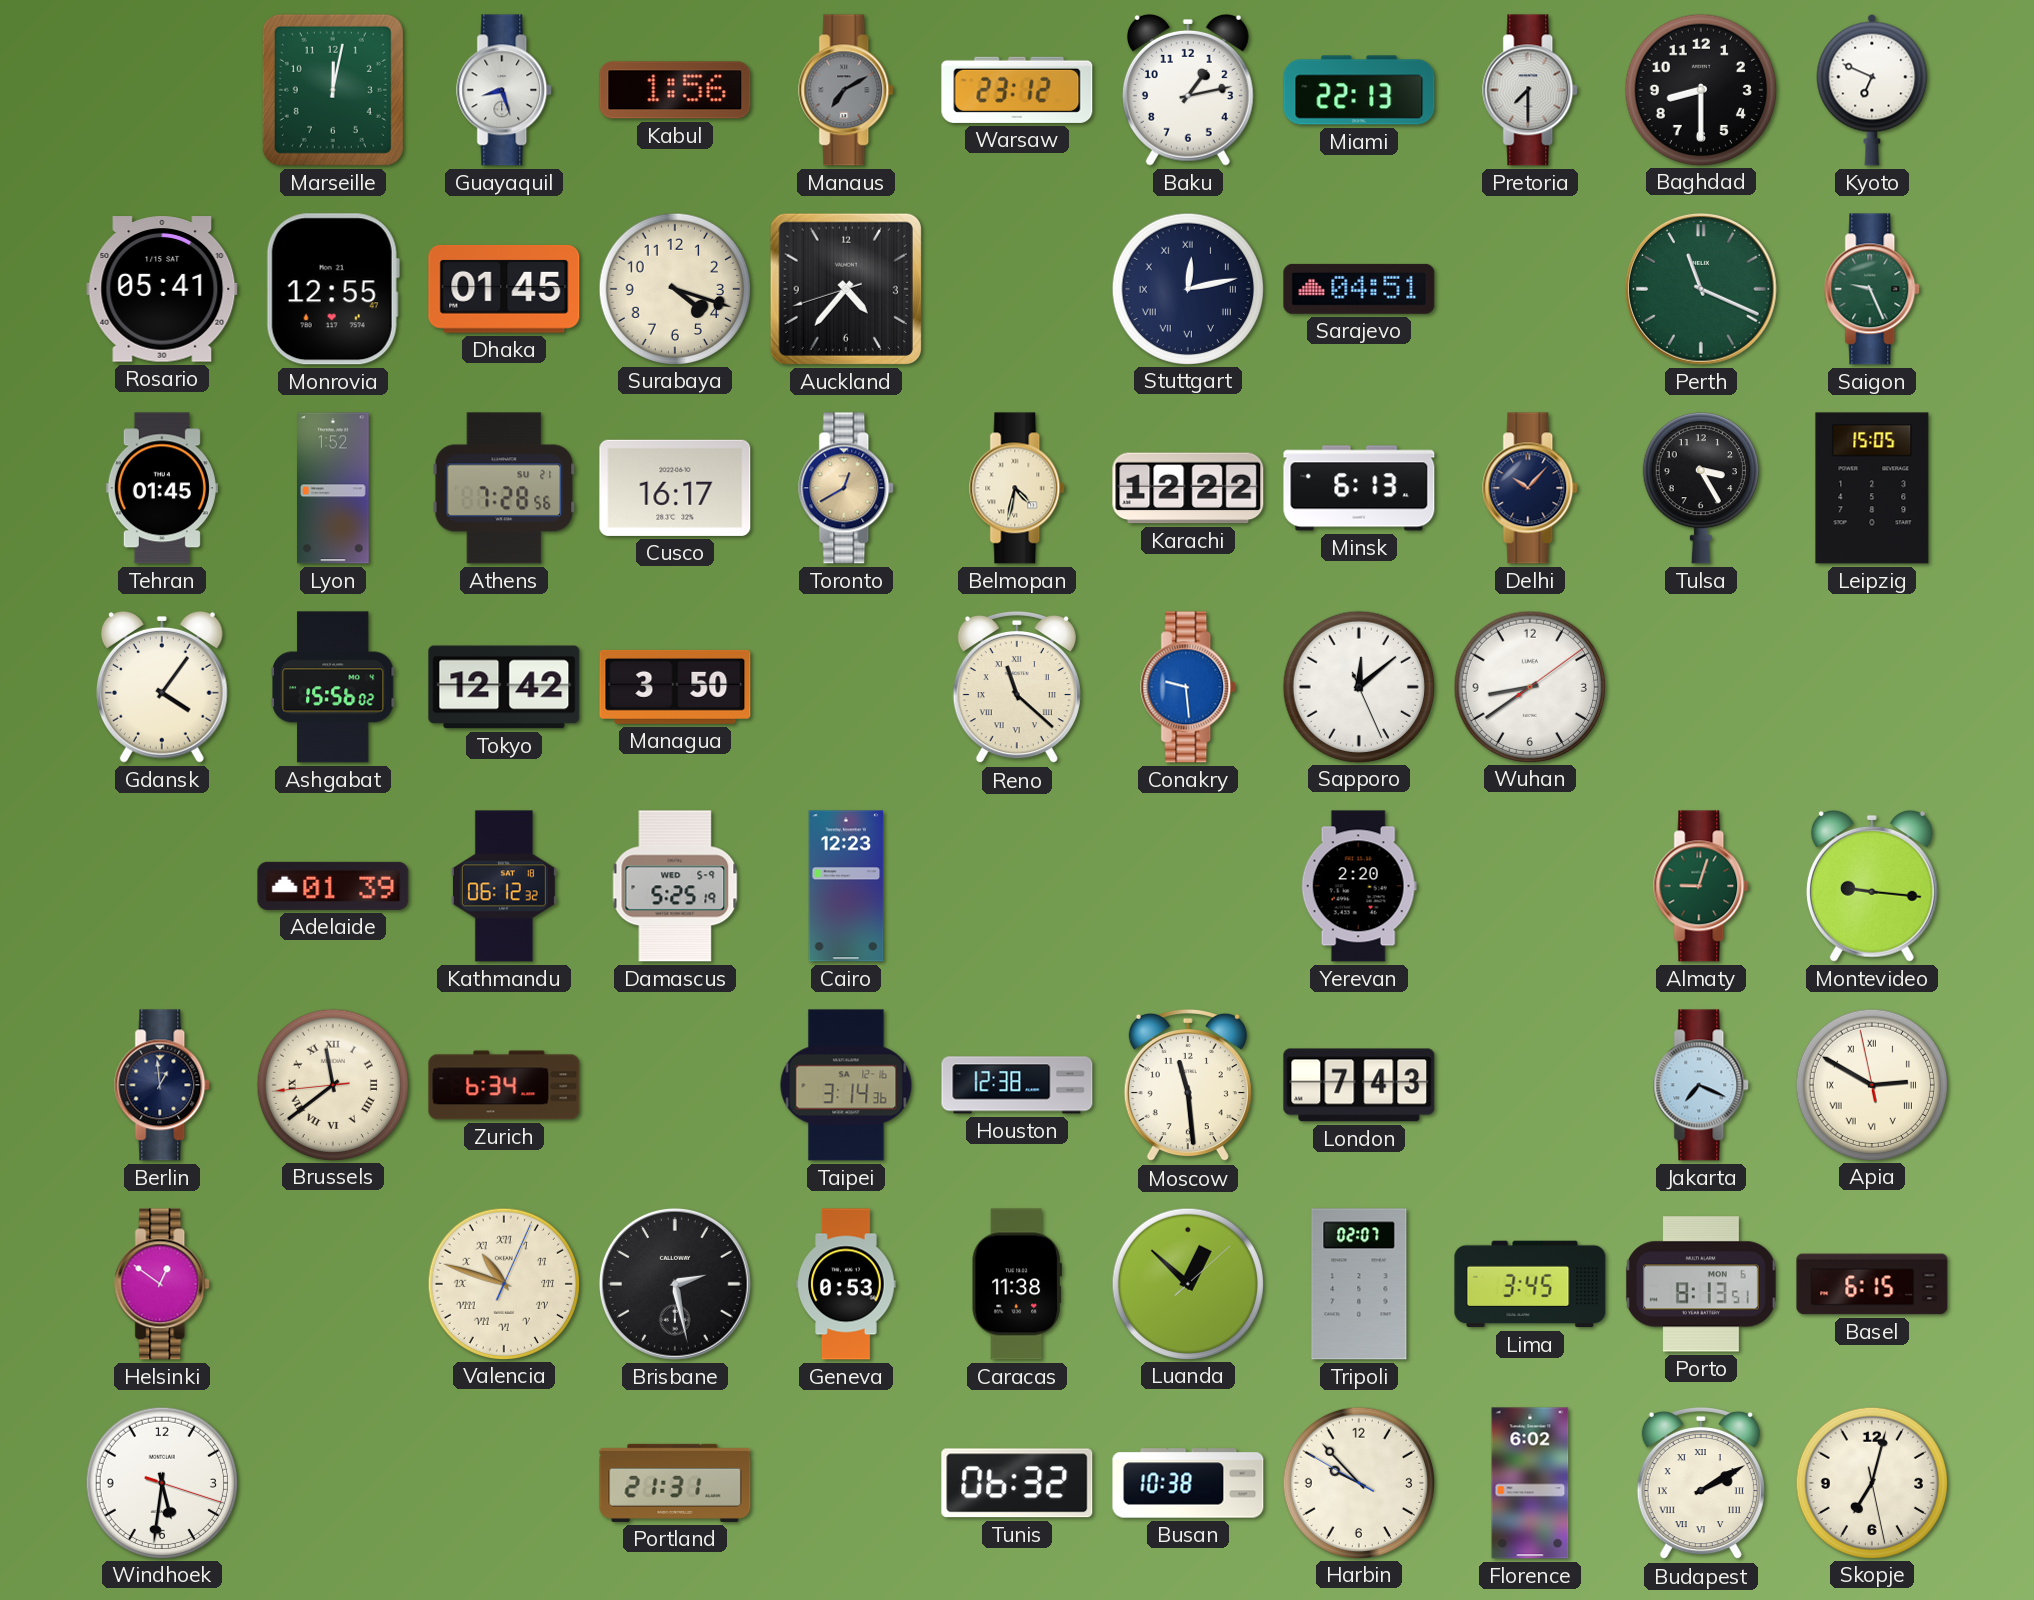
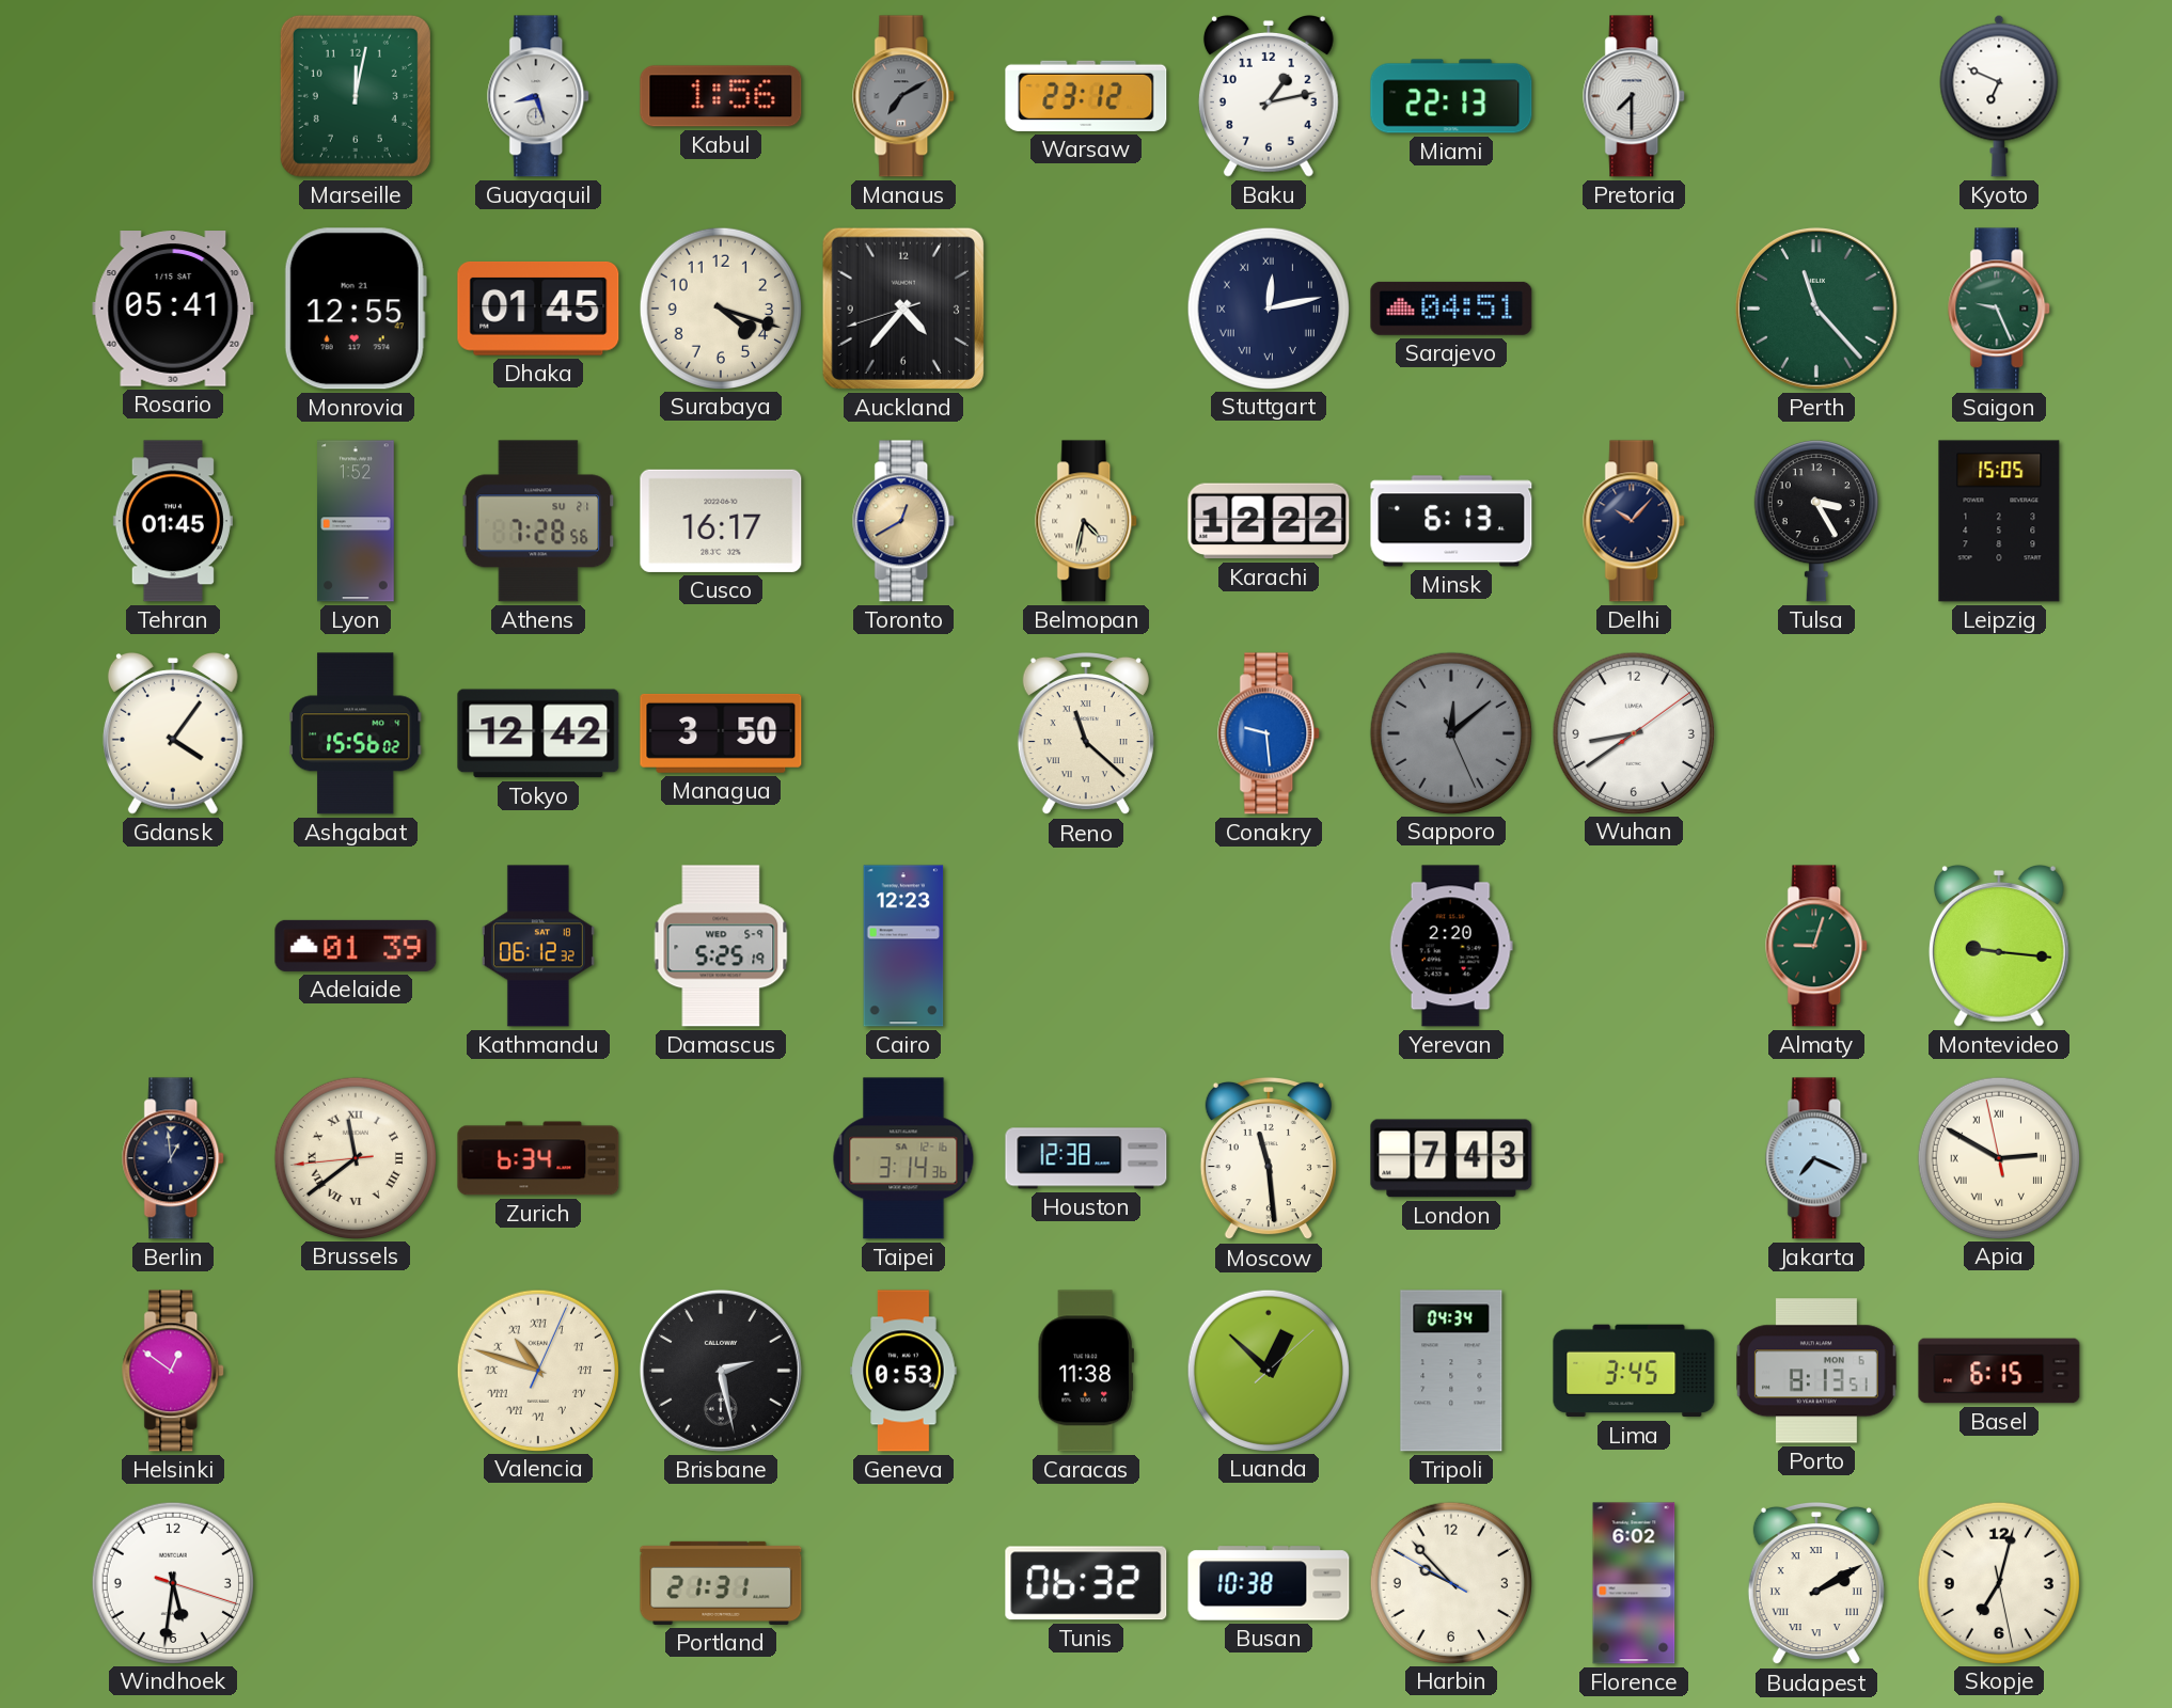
Baghdad: 8:30 -> none
Perth: 11:19 -> 11:23
Sapporo dial: white -> grey
Tripoli: 02:07 -> 04:34
